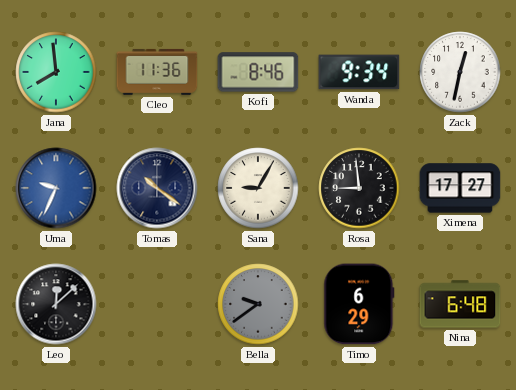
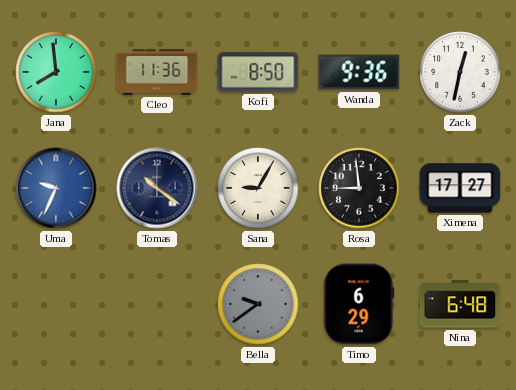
Kofi: 8:46 -> 8:50
Wanda: 9:34 -> 9:36
Leo: 12:08 -> none
